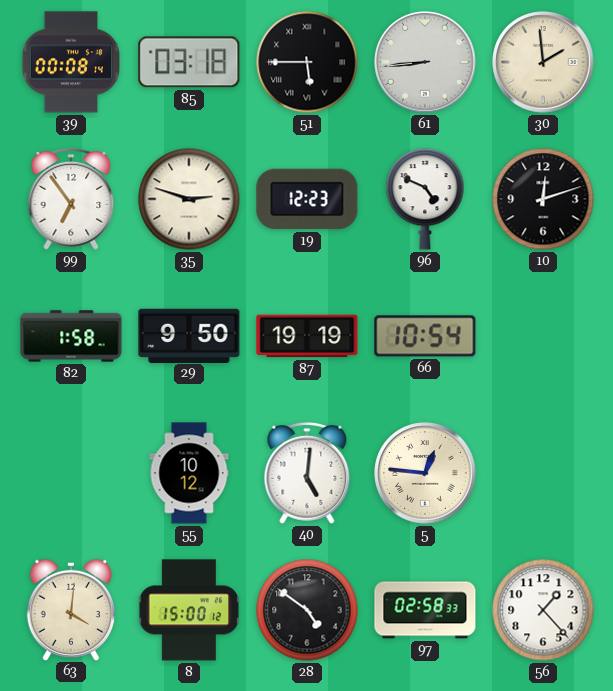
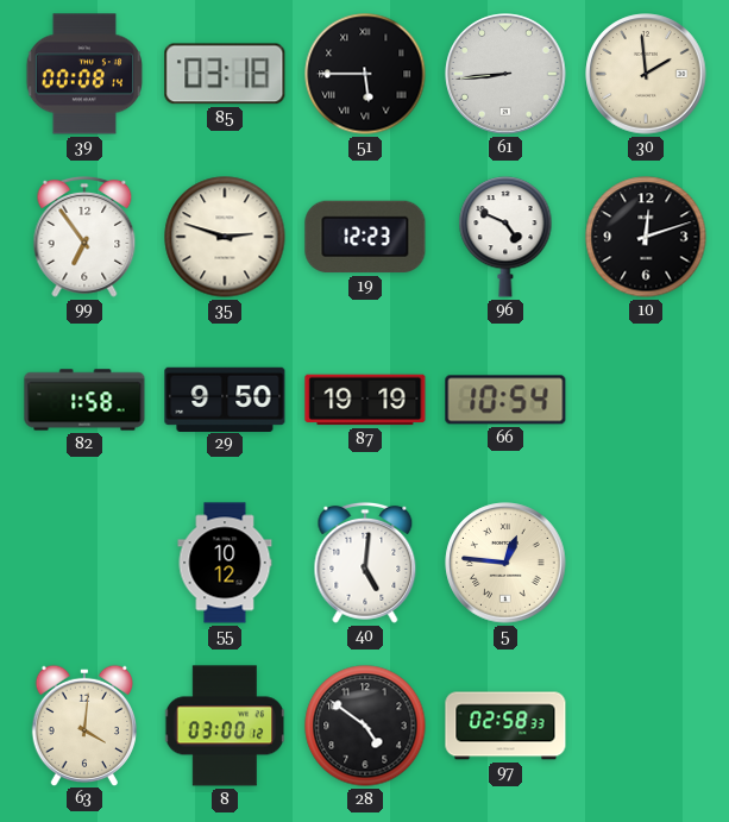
8: 15:00 -> 03:00
56: 1:23 -> none
